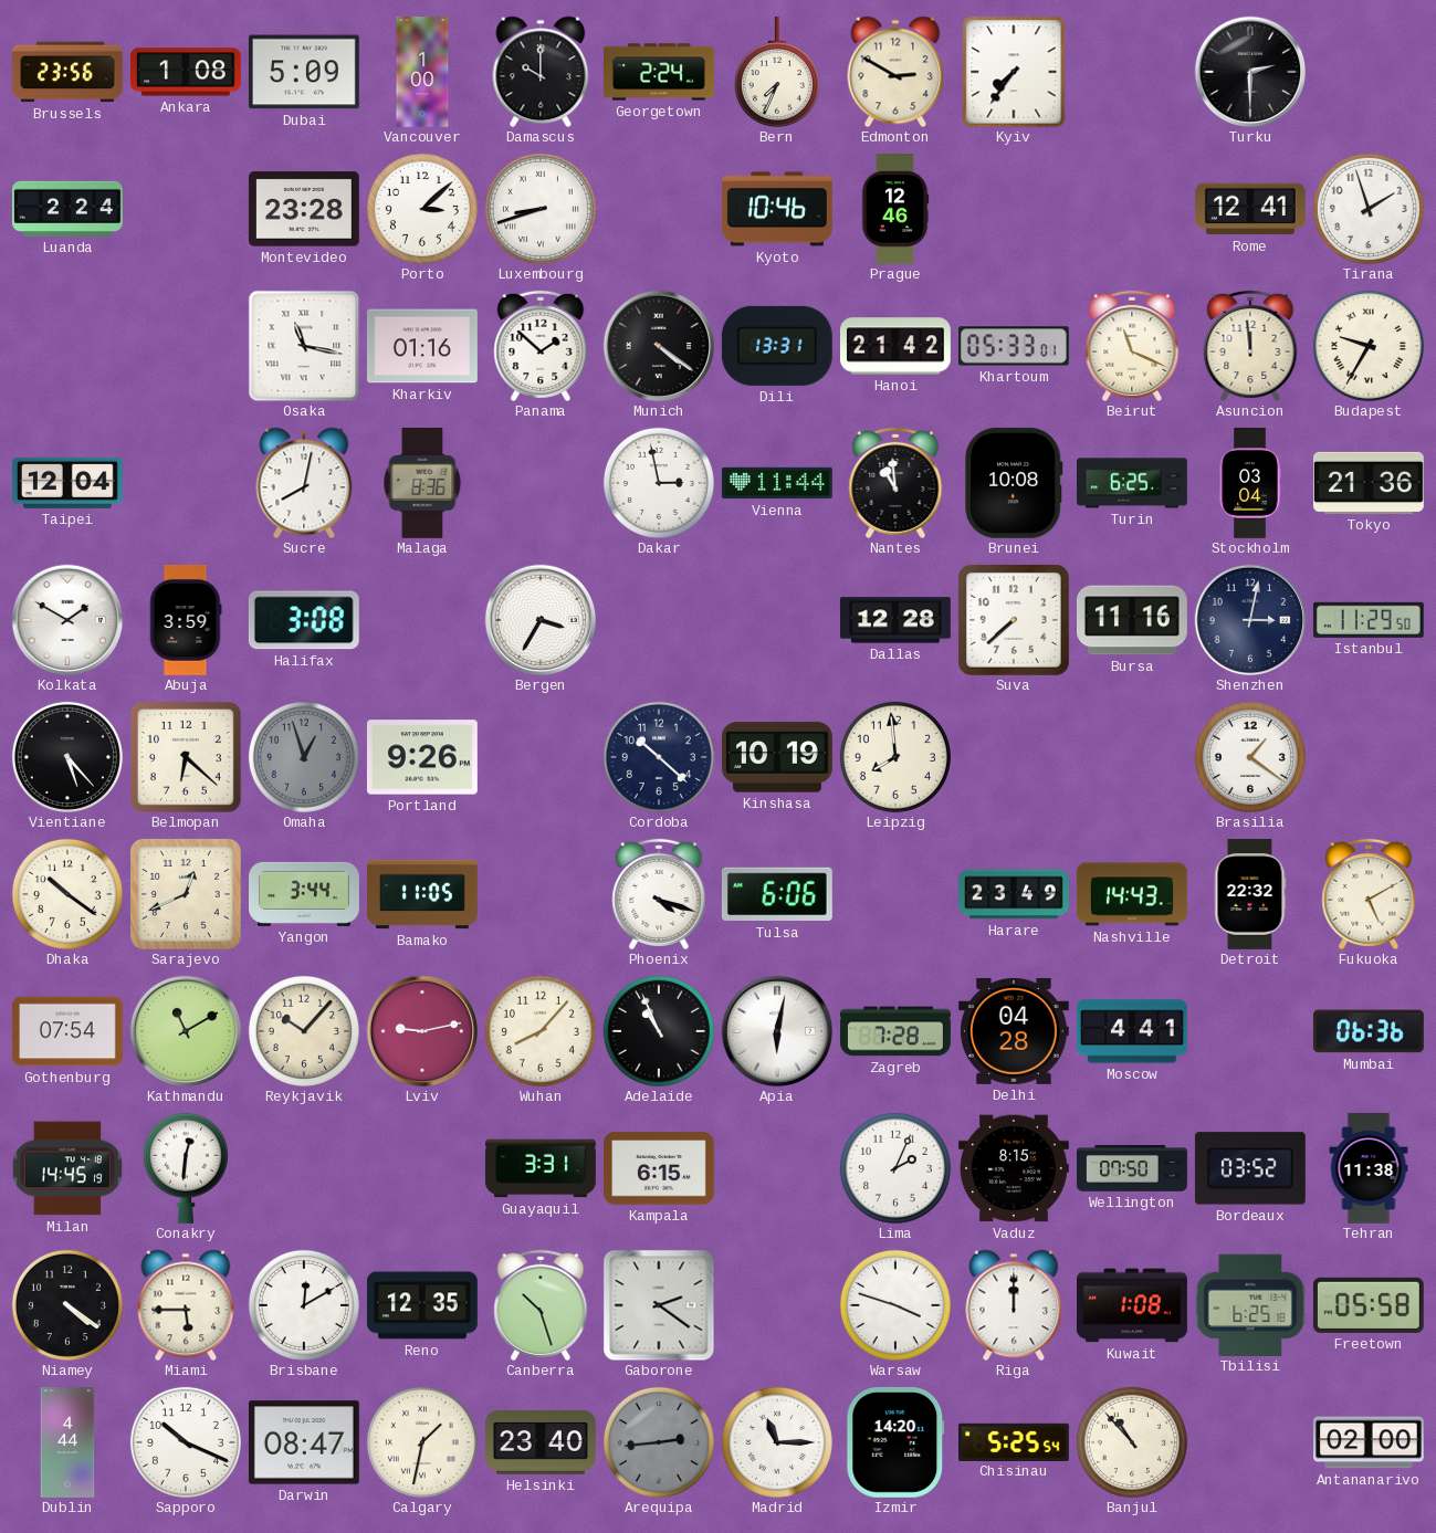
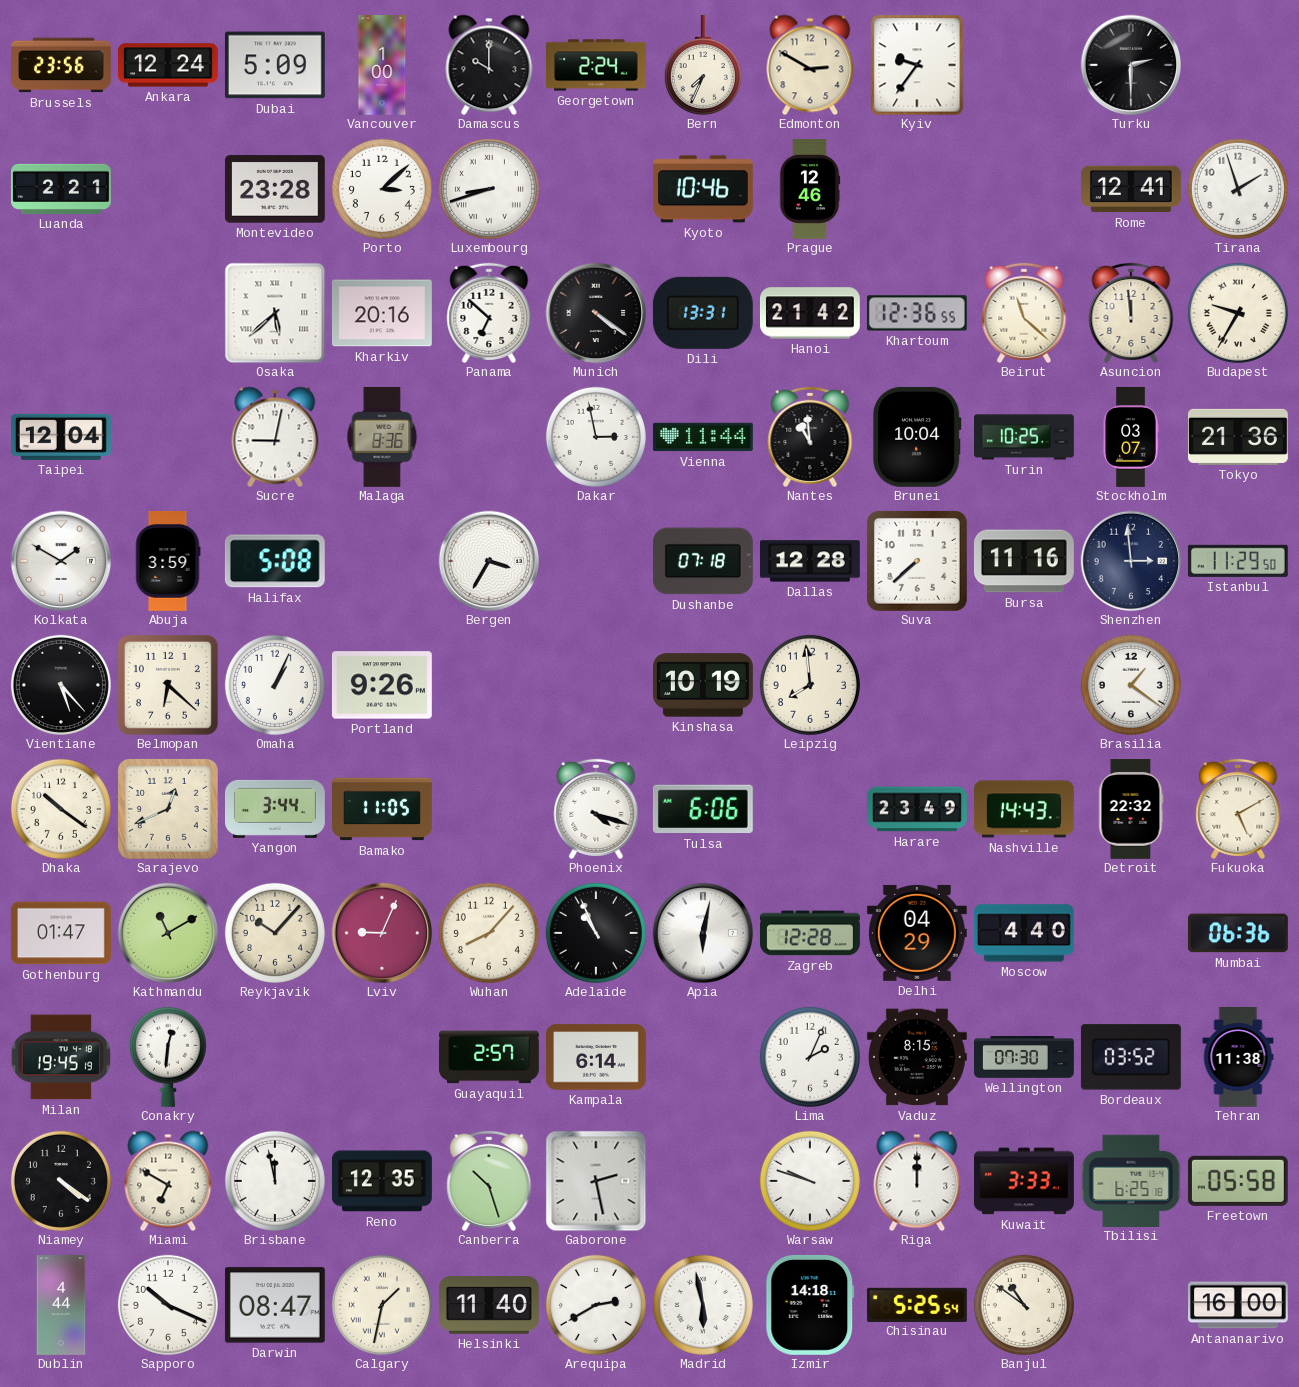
Ankara: 1:08 -> 12:24
Kyiv: 7:36 -> 9:36
Luanda: 2:24 -> 2:21
Osaka: 11:17 -> 5:38
Kharkiv: 01:16 -> 20:16
Panama: 1:52 -> 6:52
Khartoum: 05:33 -> 12:36
Beirut: 11:19 -> 11:22
Sucre: 8:02 -> 9:02
Brunei: 10:08 -> 10:04
Turin: 6:25 -> 10:25
Stockholm: 03:04 -> 03:07
Halifax: 3:08 -> 5:08
Dushanbe: none -> 07:18
Shenzhen: 3:02 -> 2:59
Omaha: 12:57 -> 1:04
Omaha dial: grey -> white
Cordoba: 10:22 -> none
Gothenburg: 07:54 -> 01:47
Lviv: 9:13 -> 9:04
Zagreb: 7:28 -> 12:28
Delhi: 04:28 -> 04:29
Moscow: 4:41 -> 4:40
Milan: 14:45 -> 19:45
Guayaquil: 3:31 -> 2:57
Kampala: 6:15 -> 6:14
Wellington: 07:50 -> 07:30
Miami: 5:45 -> 6:50
Brisbane: 12:10 -> 11:58
Gaborone: 2:21 -> 2:28
Warsaw: 3:48 -> 9:48
Kuwait: 1:08 -> 3:33
Helsinki: 23:40 -> 11:40
Arequipa: 2:44 -> 2:40
Arequipa dial: grey -> white
Madrid: 11:15 -> 5:58
Izmir: 14:20 -> 14:18
Banjul: 10:53 -> 10:51
Antananarivo: 02:00 -> 16:00
